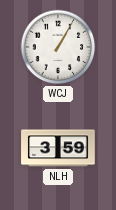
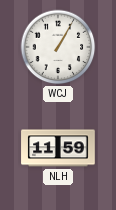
NLH: 3:59 -> 11:59
